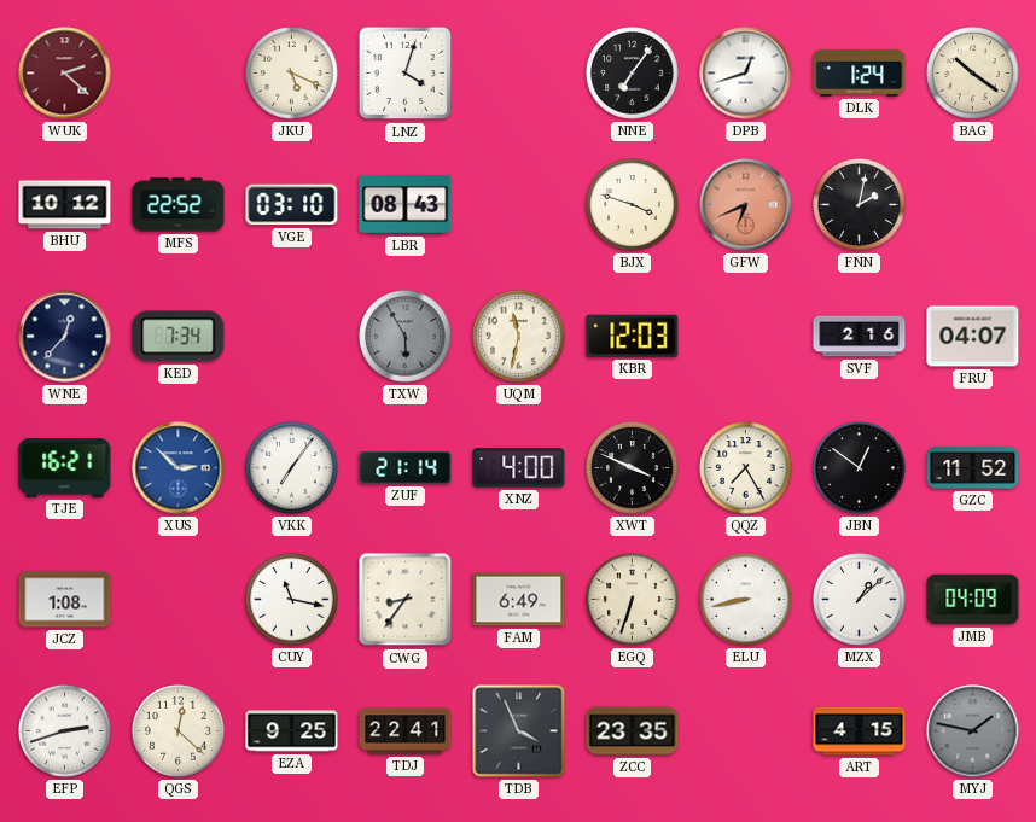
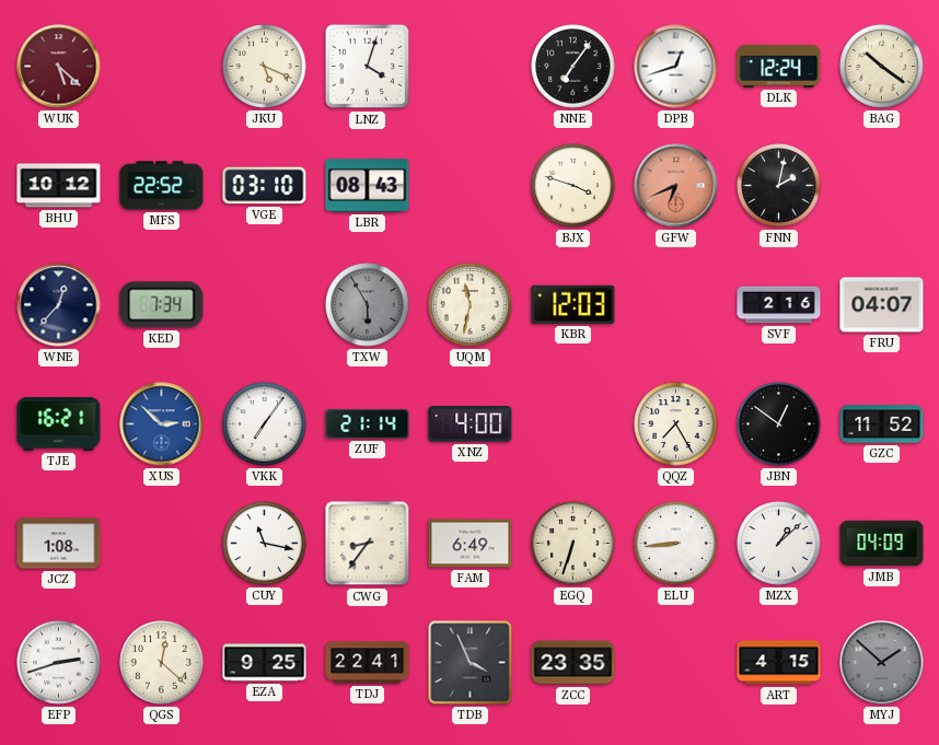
WUK: 2:22 -> 5:22
DLK: 1:24 -> 12:24
XWT: 3:49 -> none
ELU: 8:43 -> 8:44
MYJ: 1:47 -> 1:52
